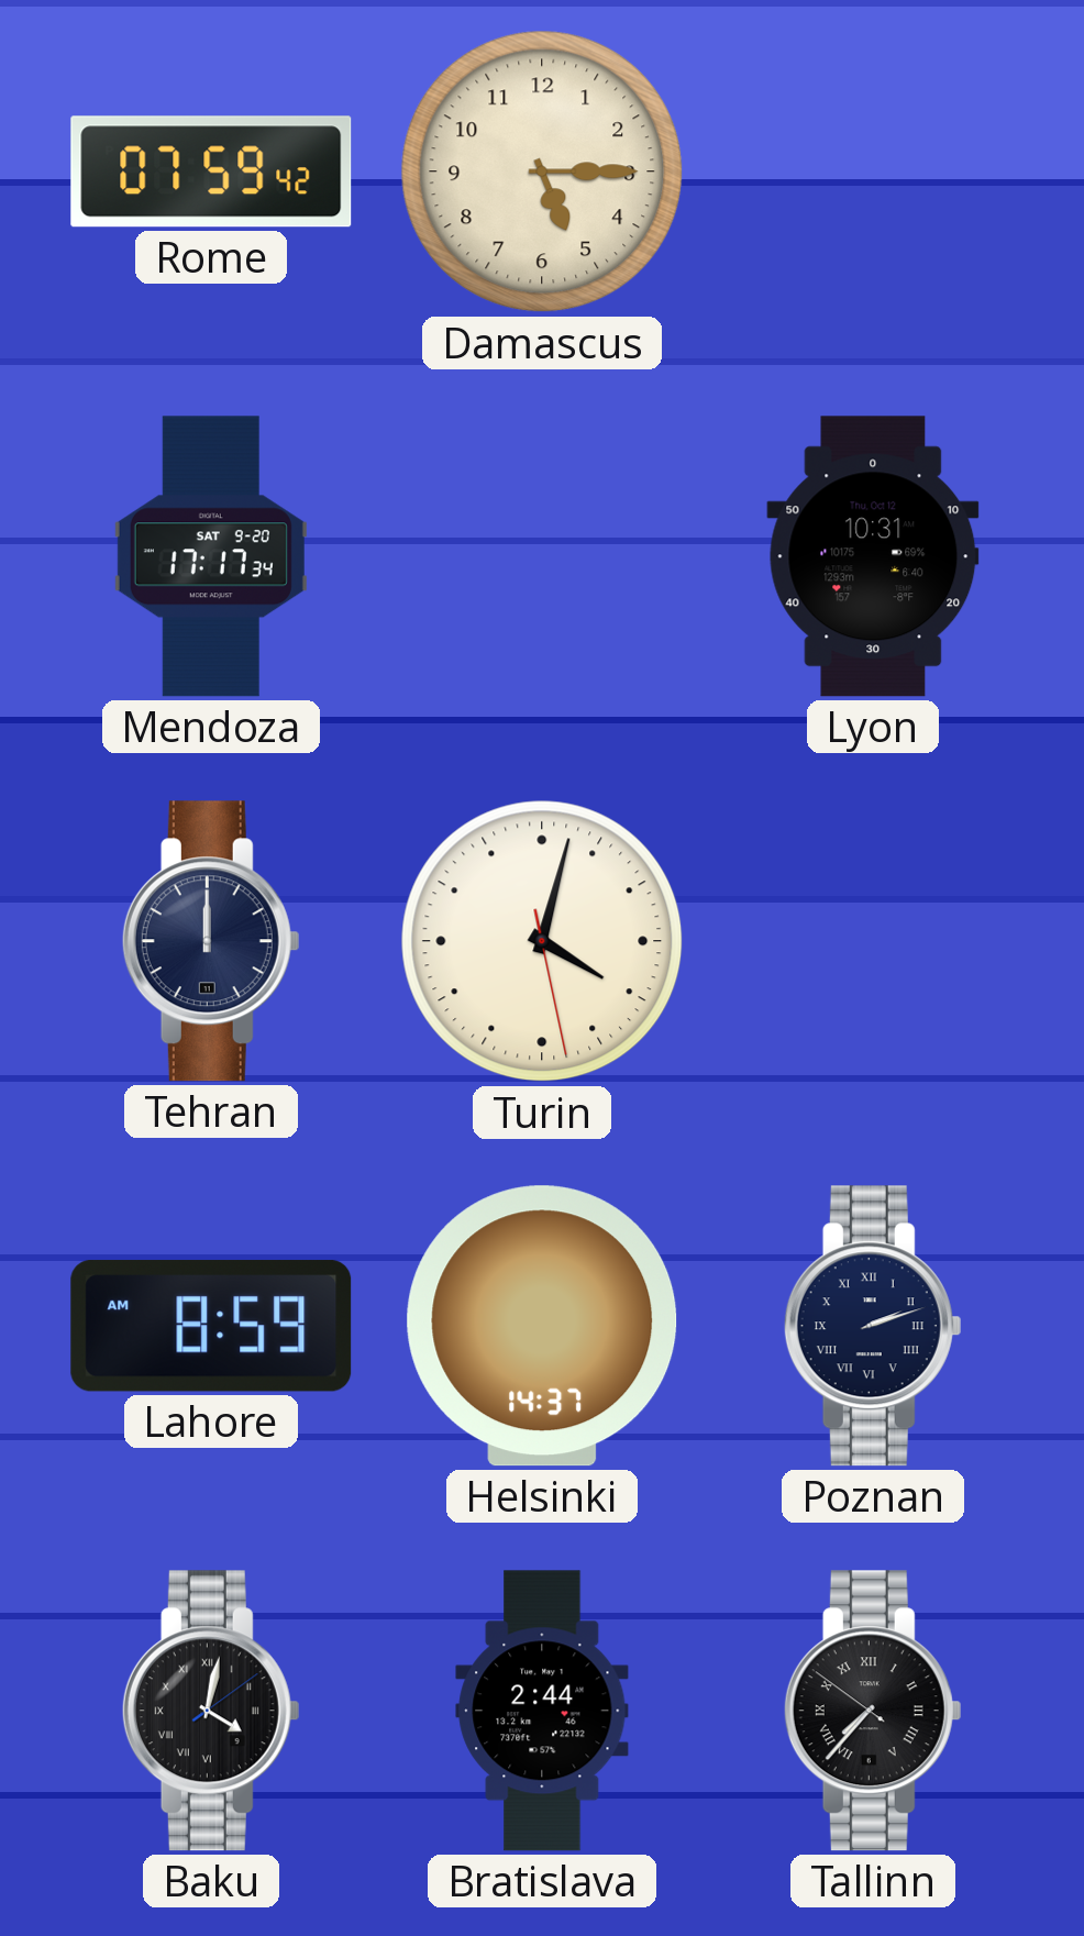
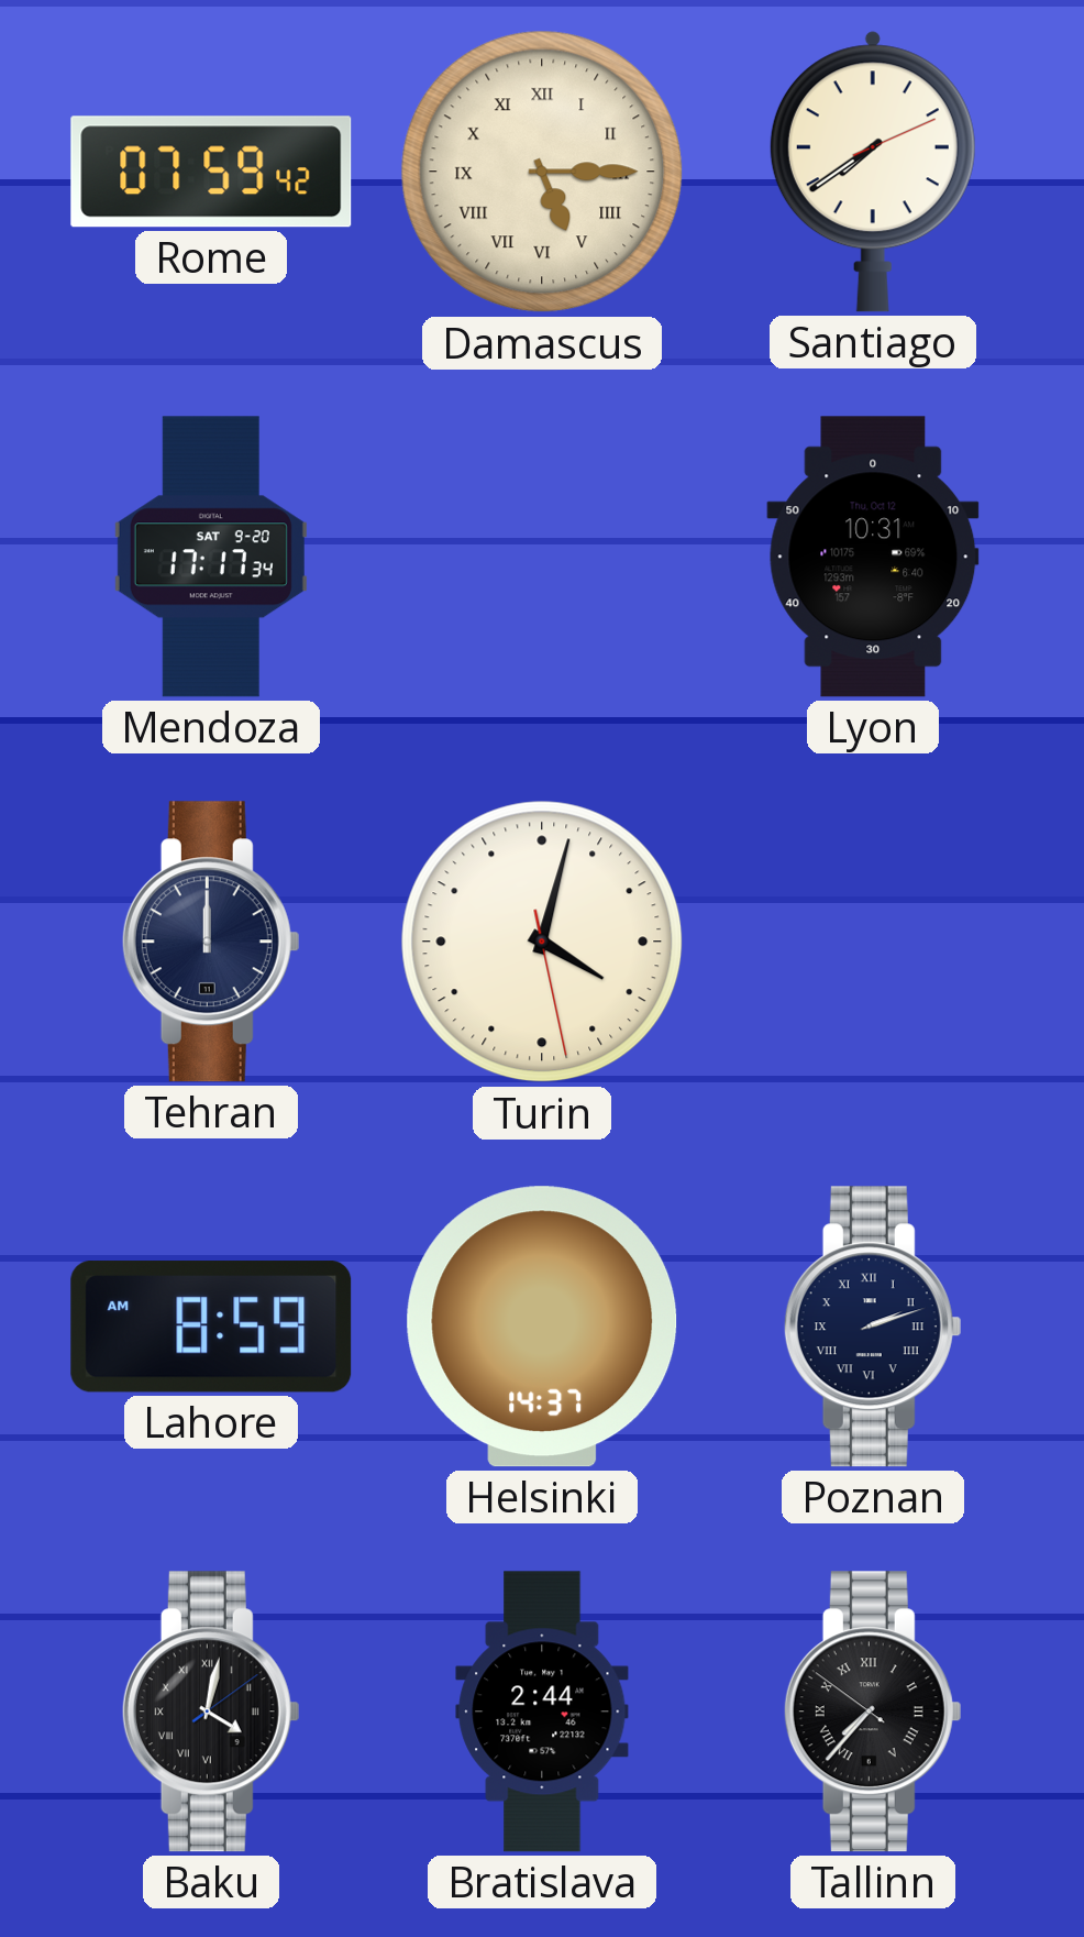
Damascus numerals: Arabic -> Roman
Santiago: none -> 7:39
